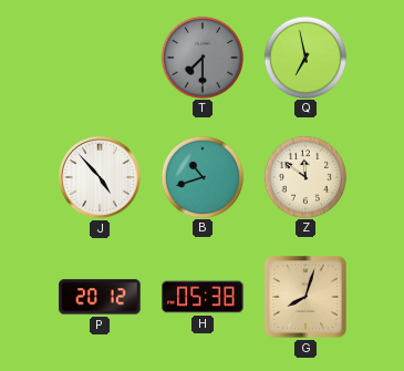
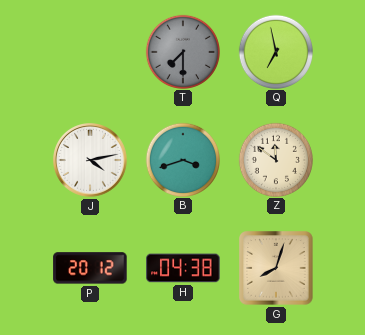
J: 4:53 -> 4:13
B: 10:42 -> 3:42
H: 05:38 -> 04:38
